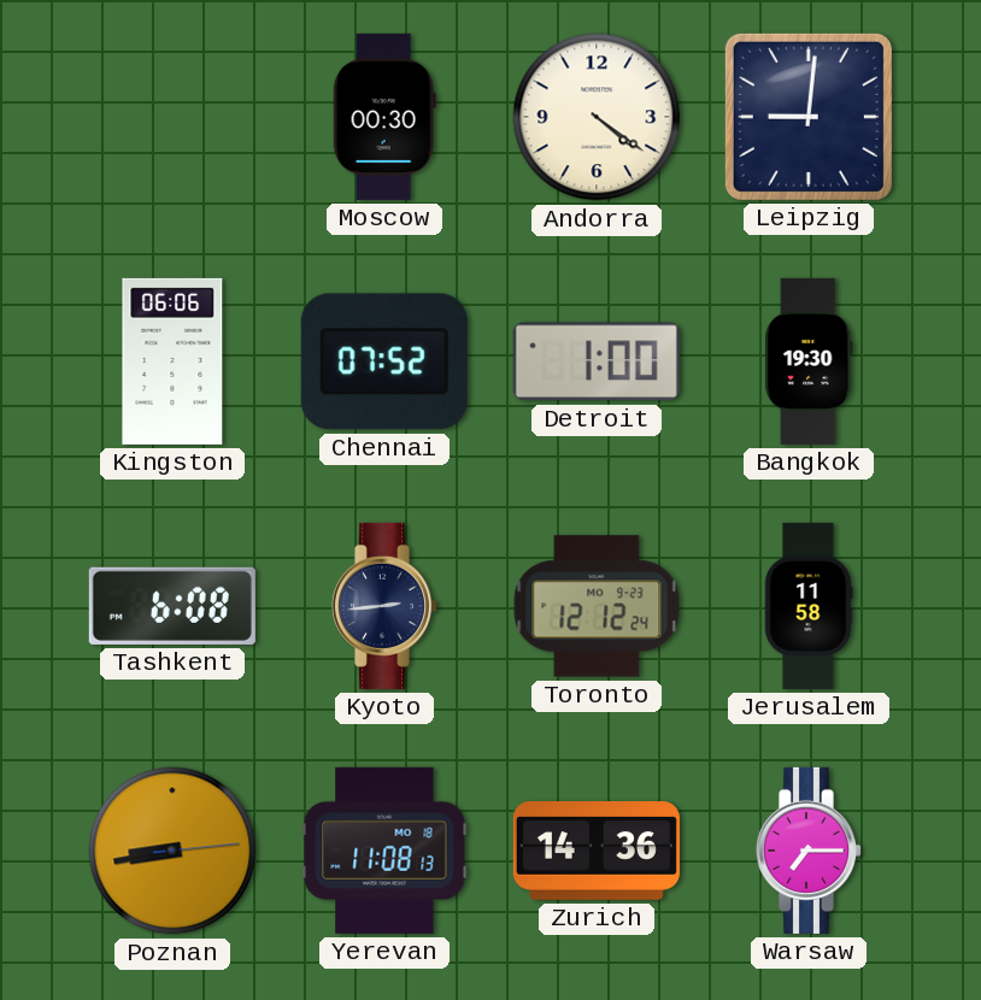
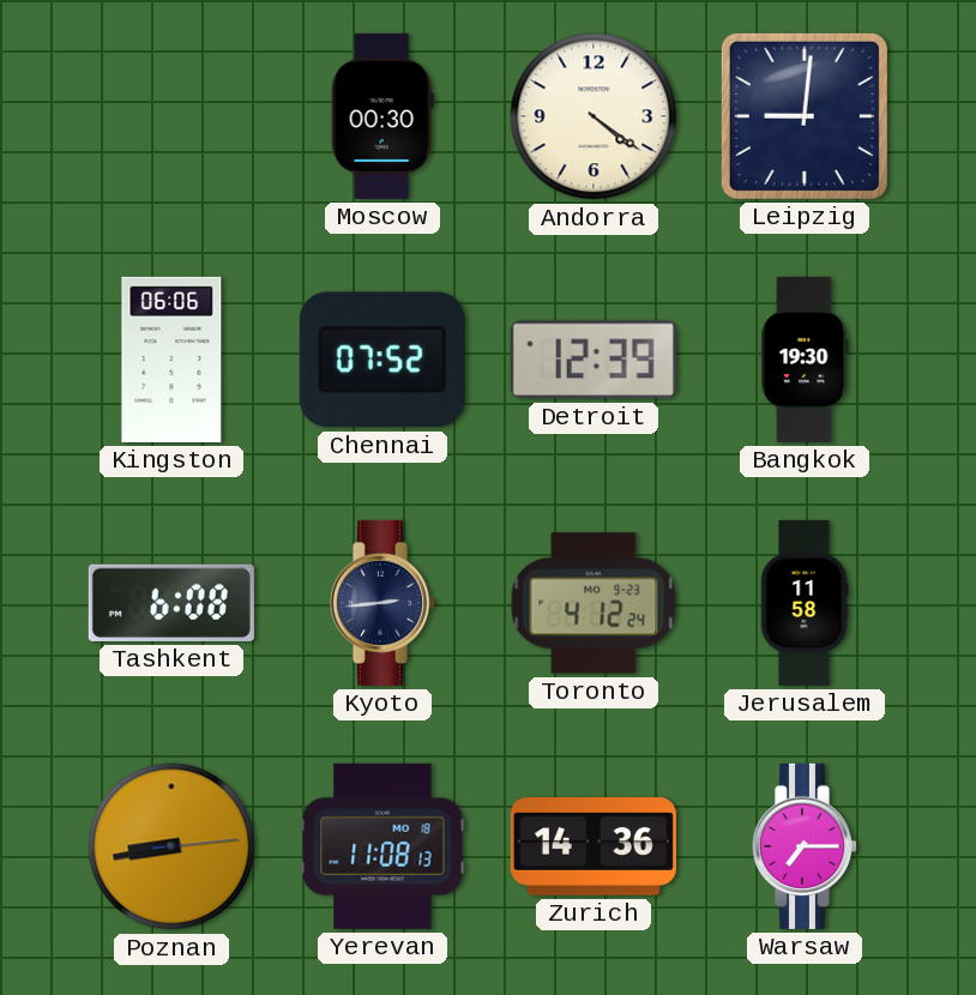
Detroit: 1:00 -> 12:39
Toronto: 12:12 -> 4:12
